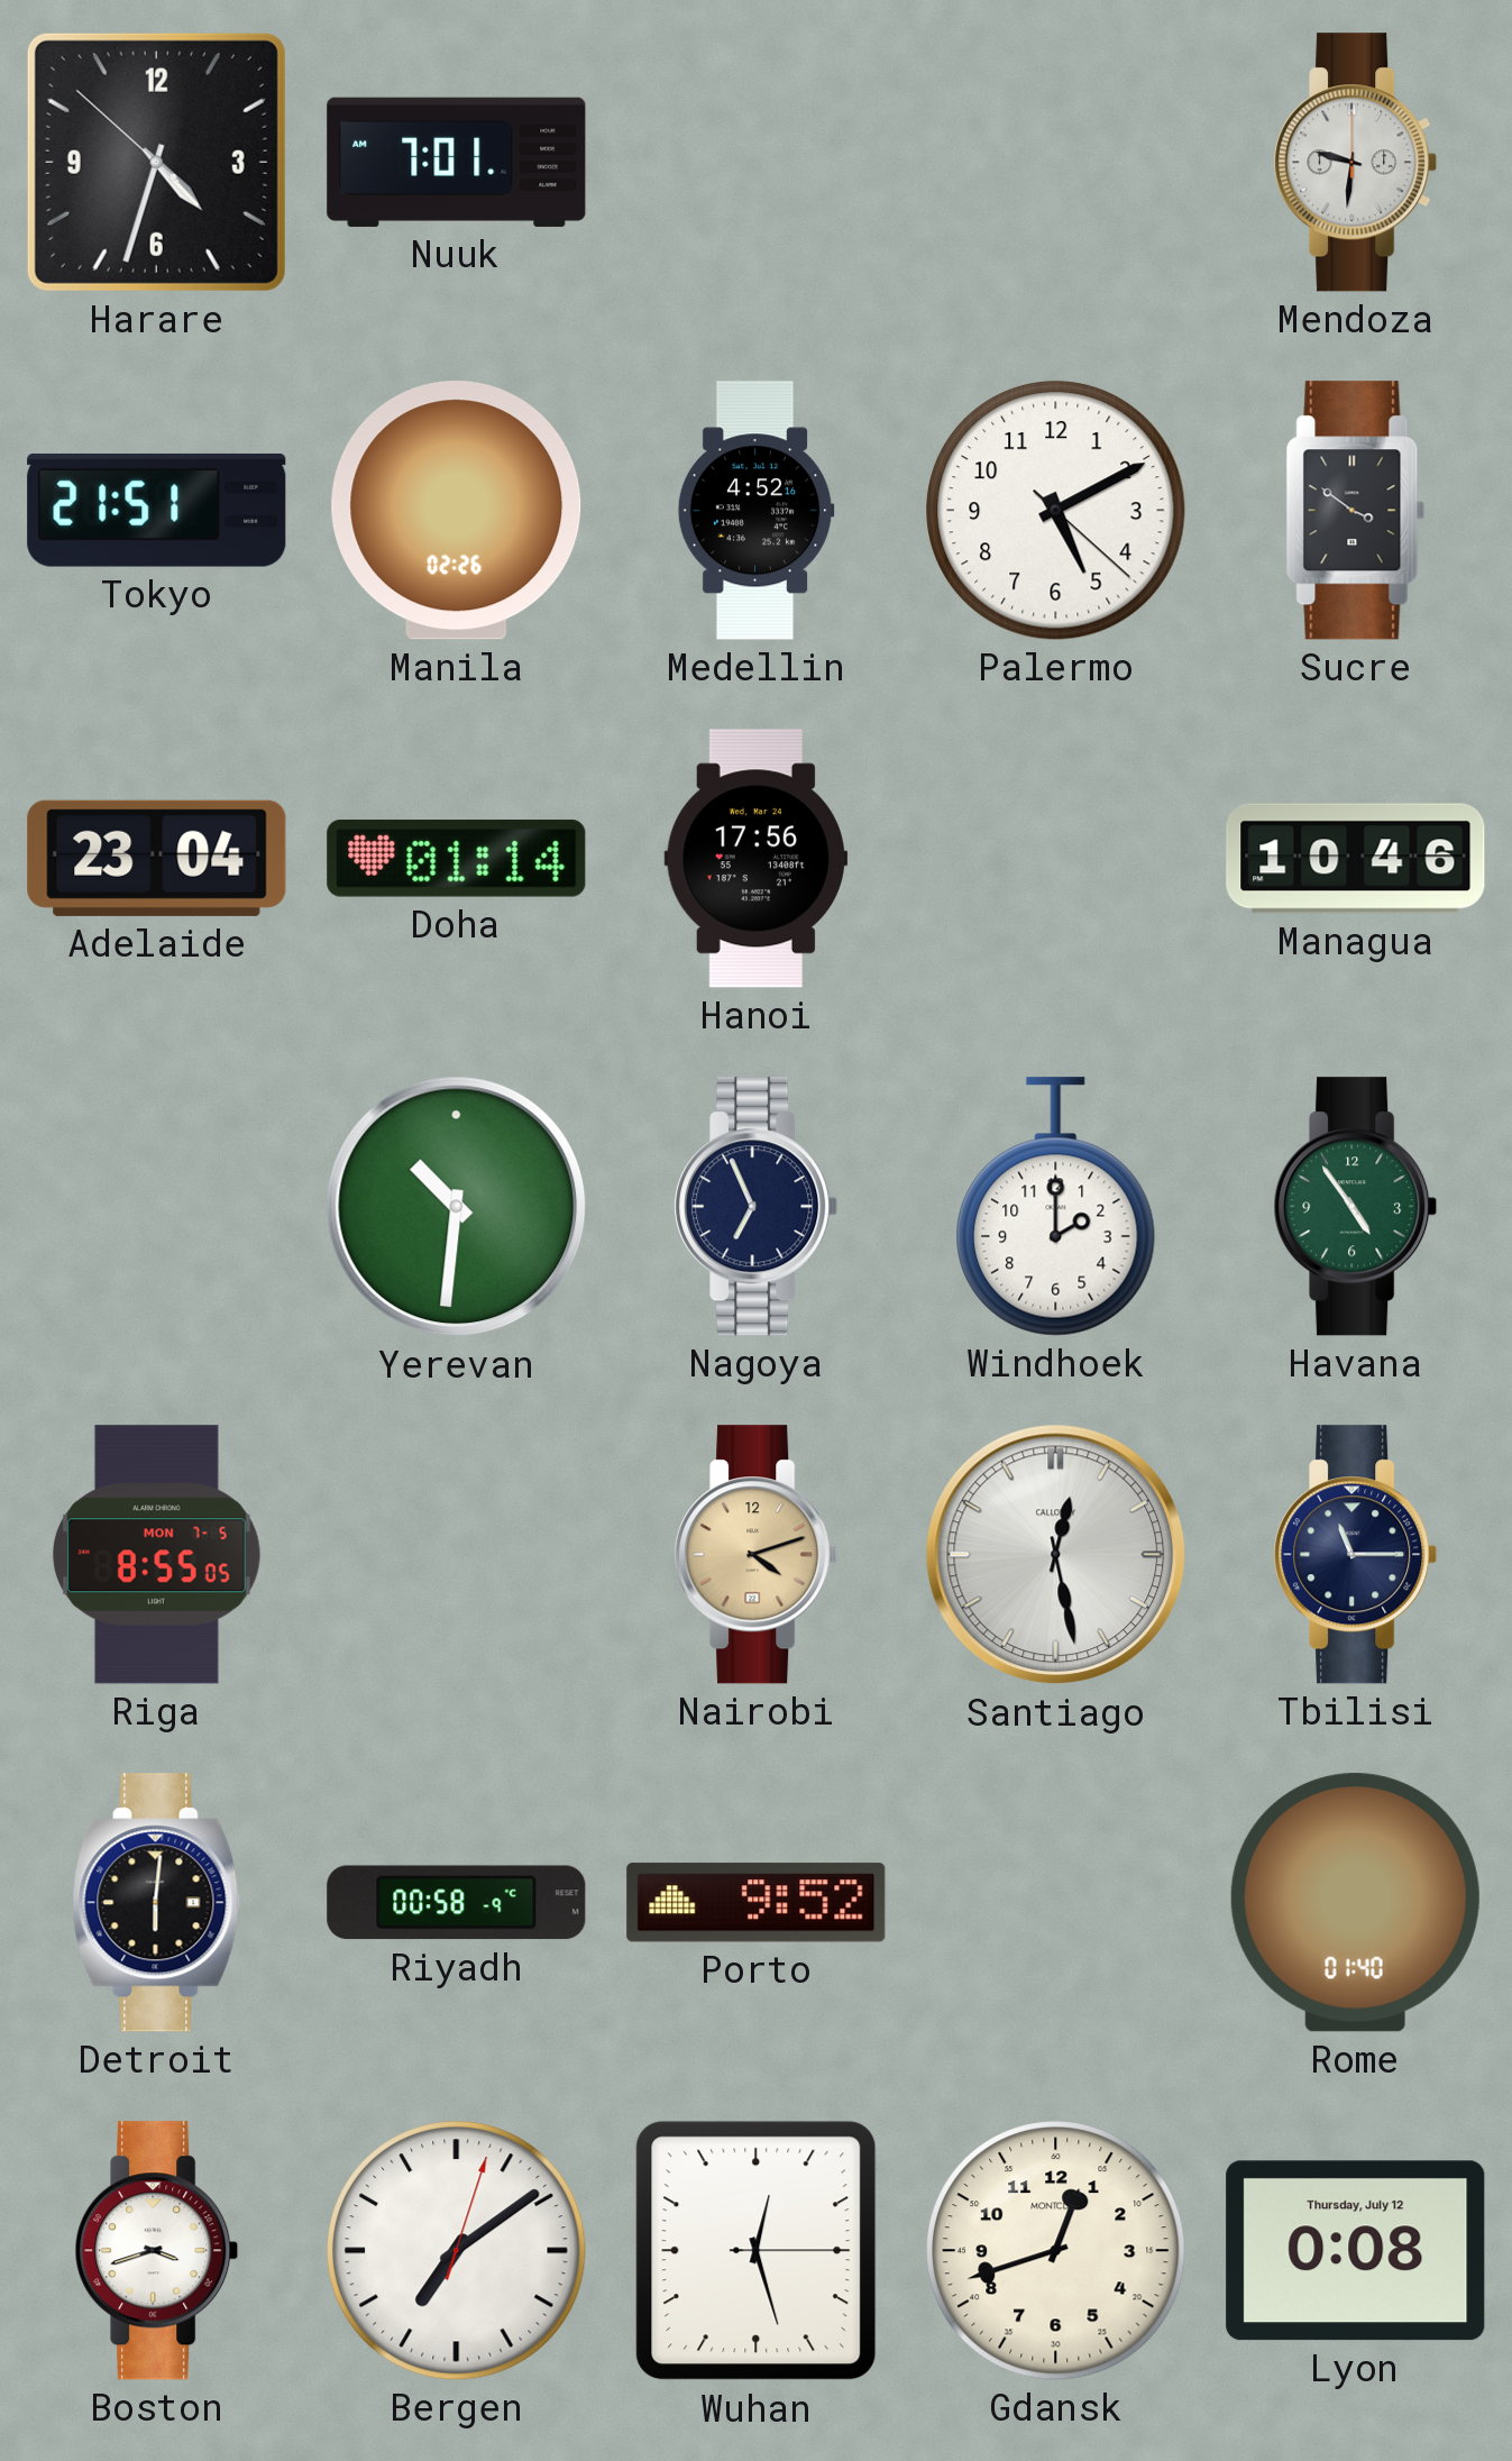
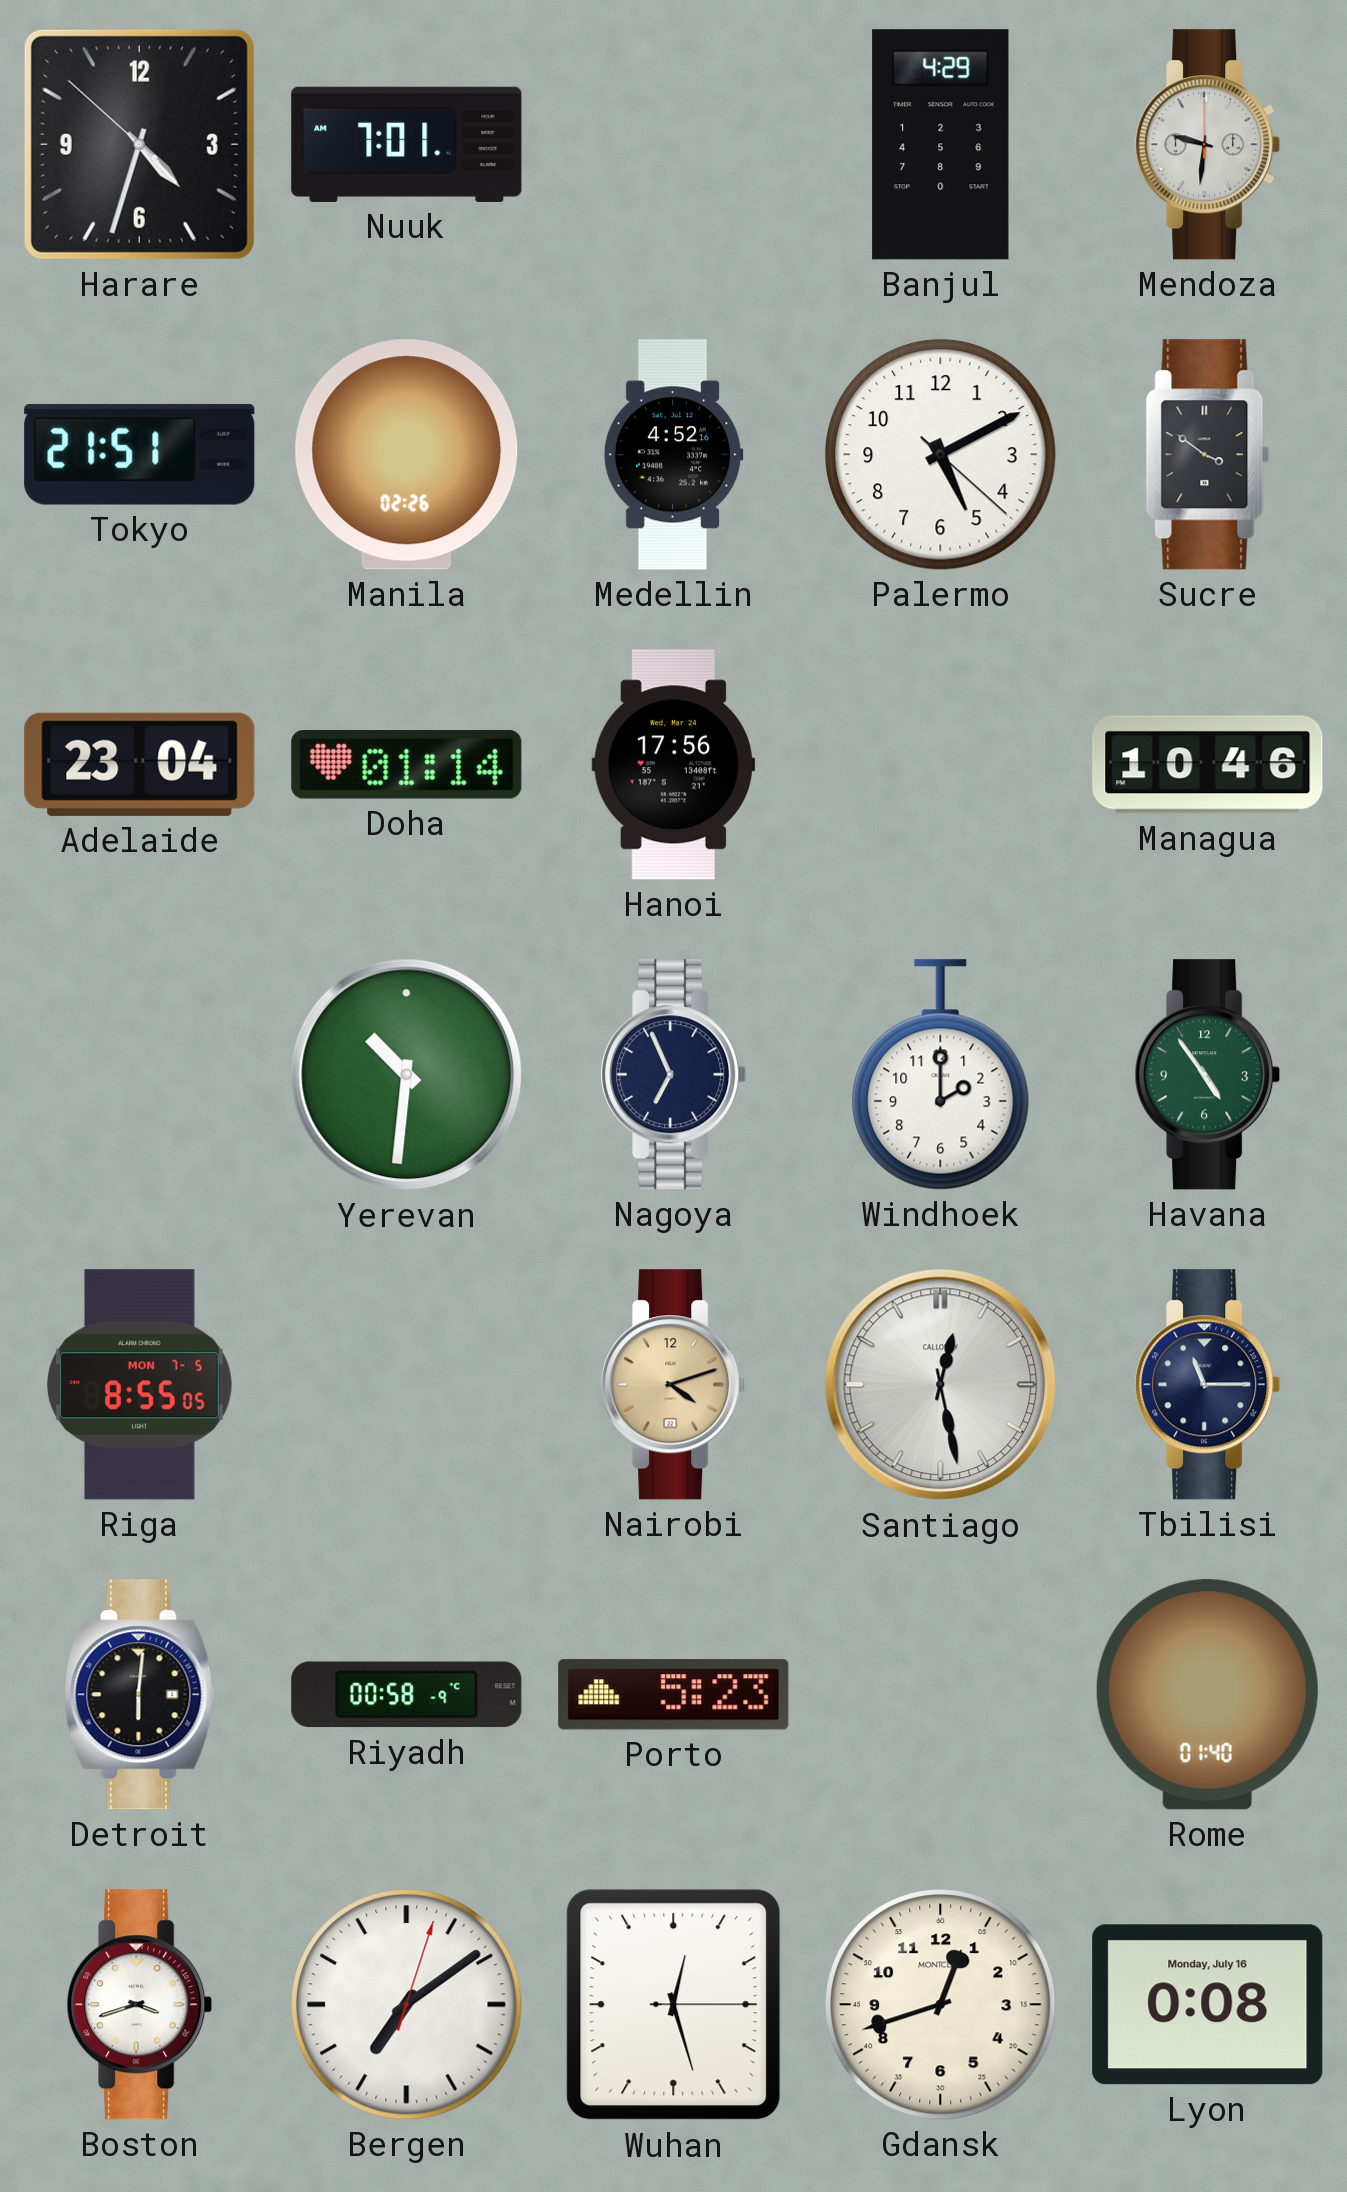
Banjul: none -> 4:29
Porto: 9:52 -> 5:23
Lyon date: Thursday, July 12 -> Monday, July 16
